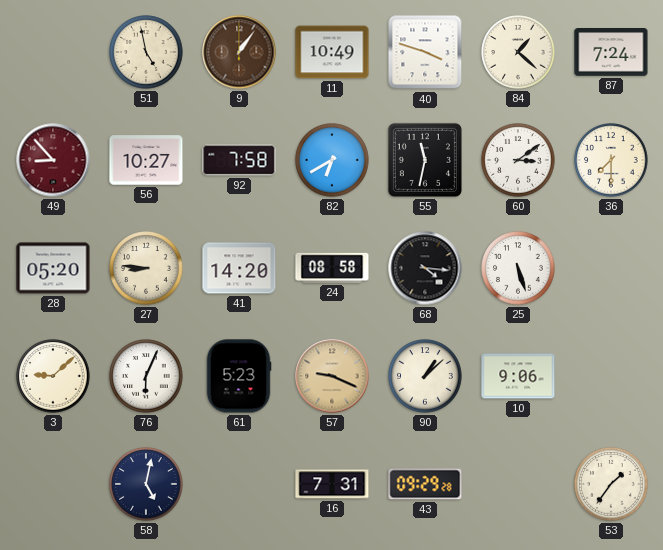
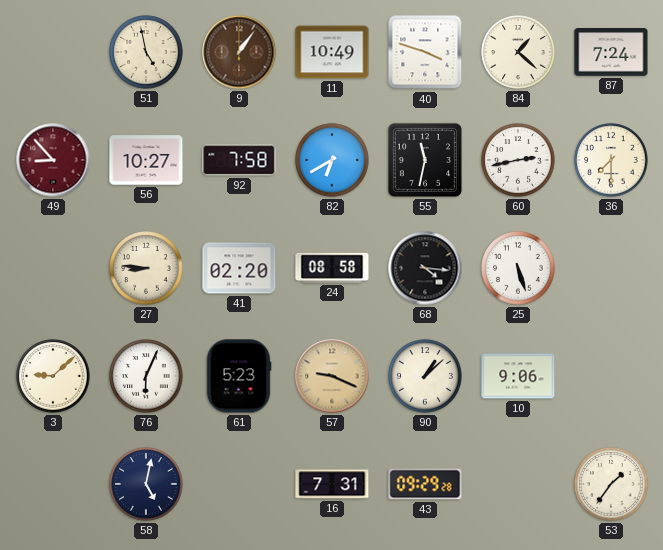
60: 3:09 -> 2:43
28: 05:20 -> none
41: 14:20 -> 02:20
